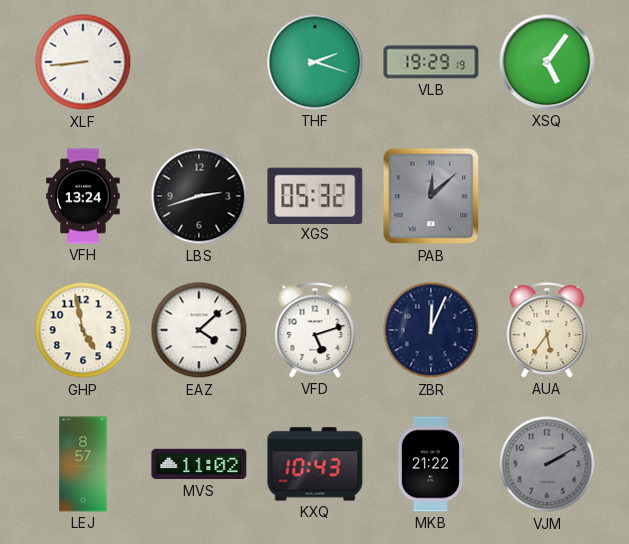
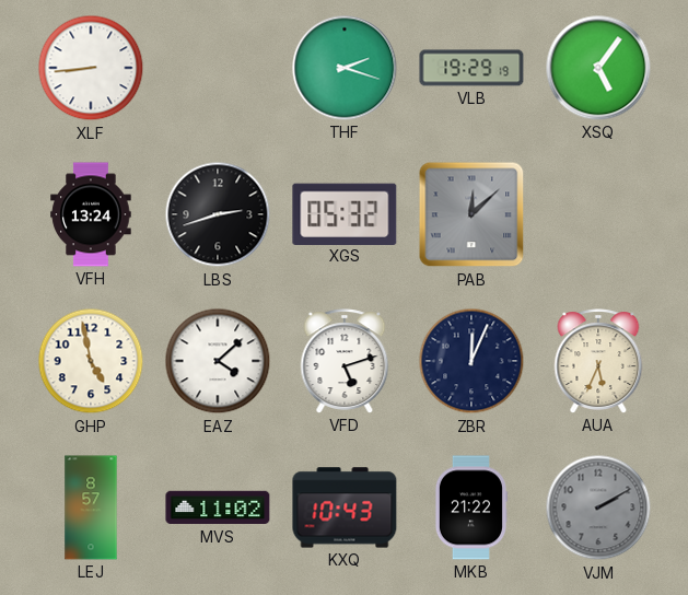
AUA: 5:36 -> 5:34
